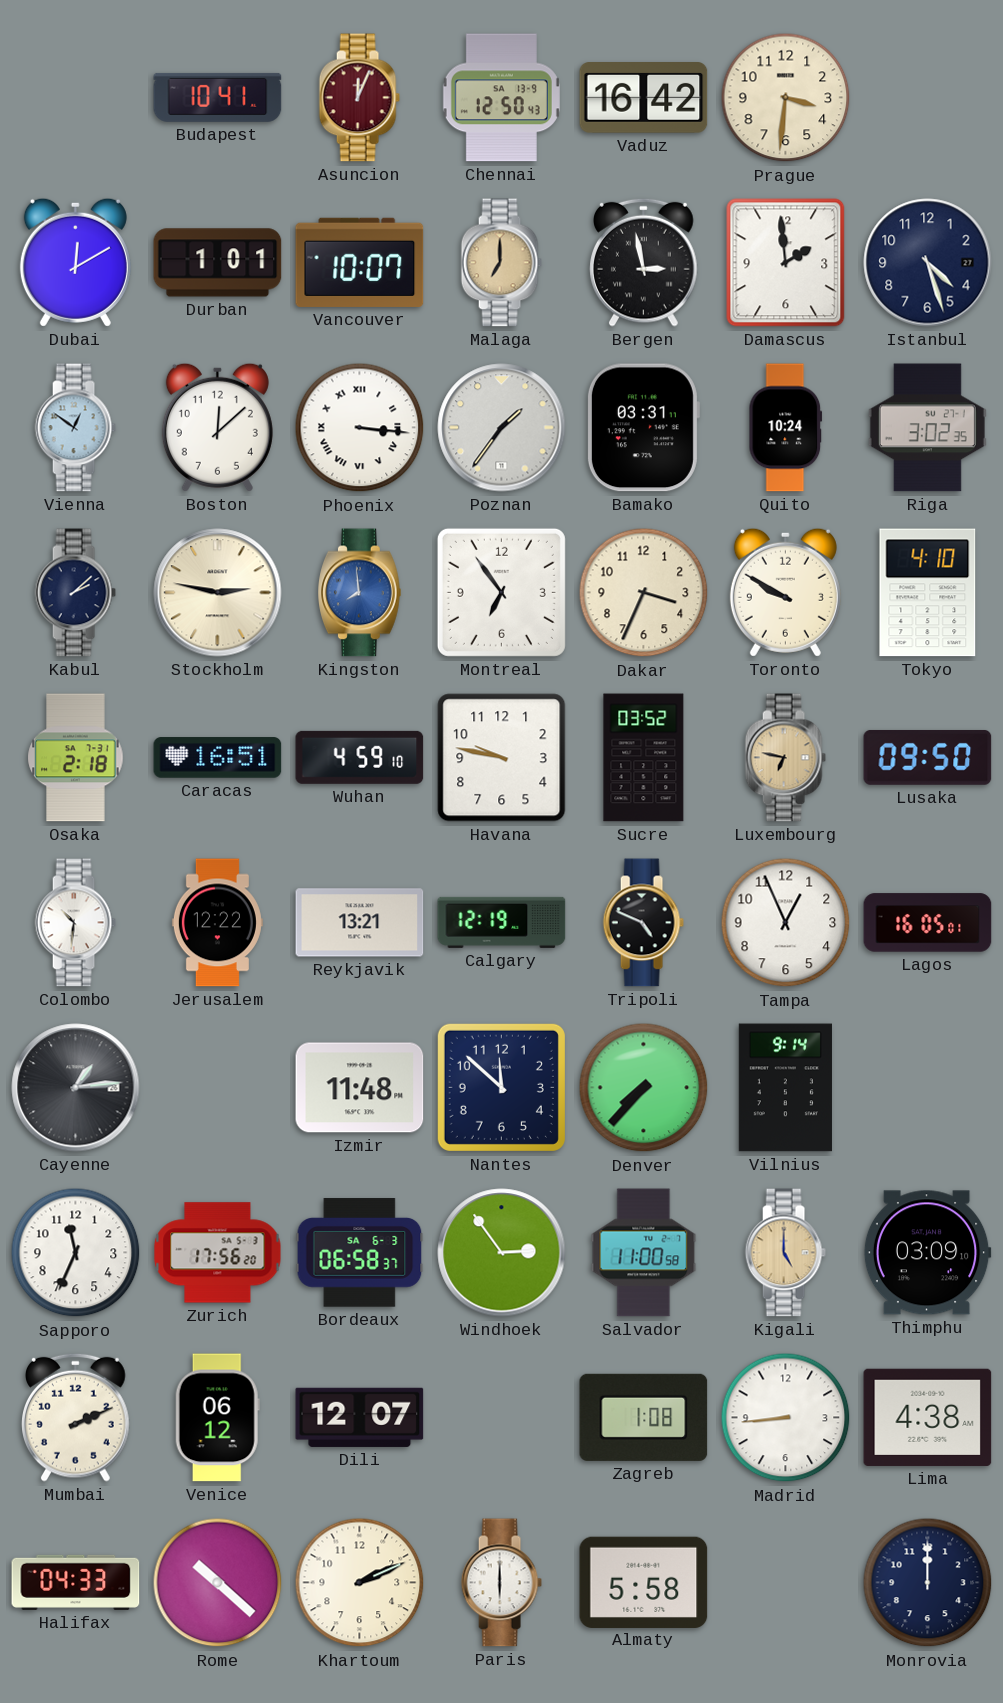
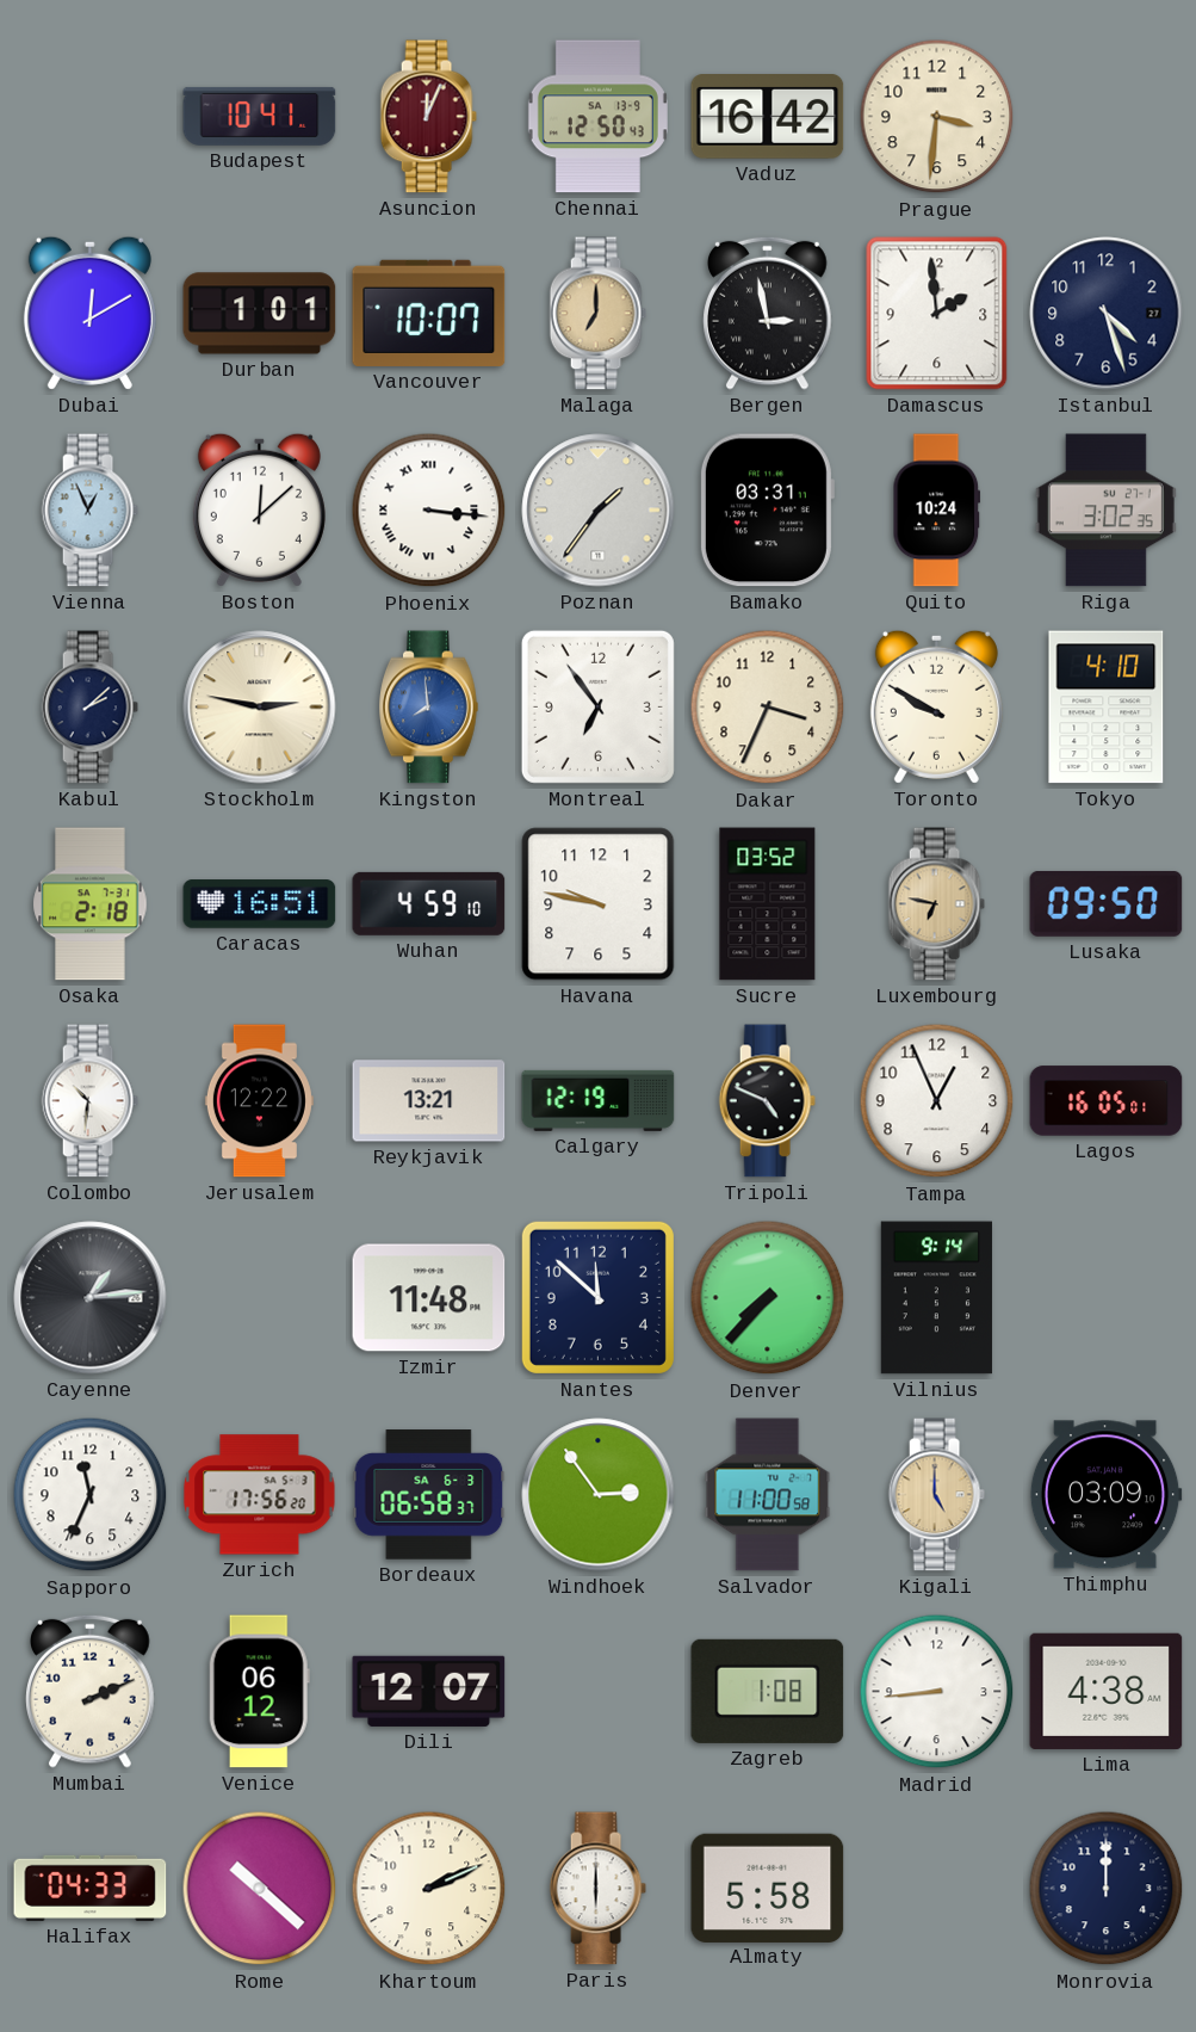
Vienna: 12:51 -> 12:56
